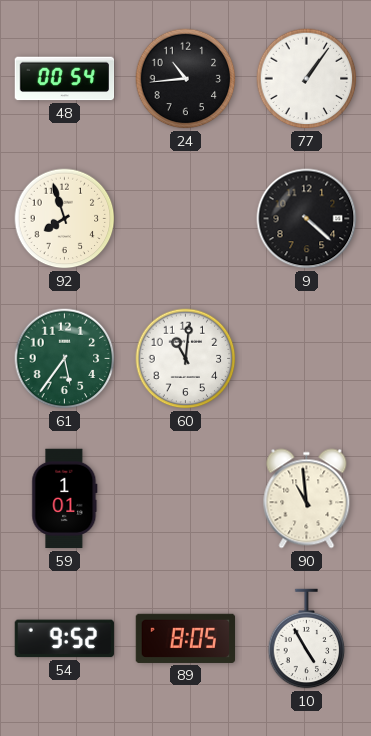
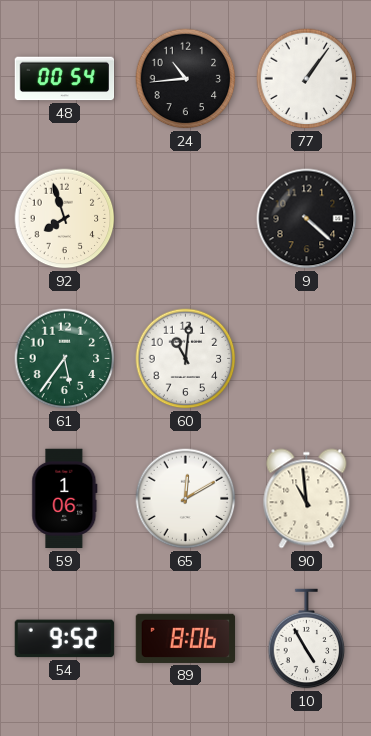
59: 1:01 -> 1:06
65: none -> 12:10
89: 8:05 -> 8:06
